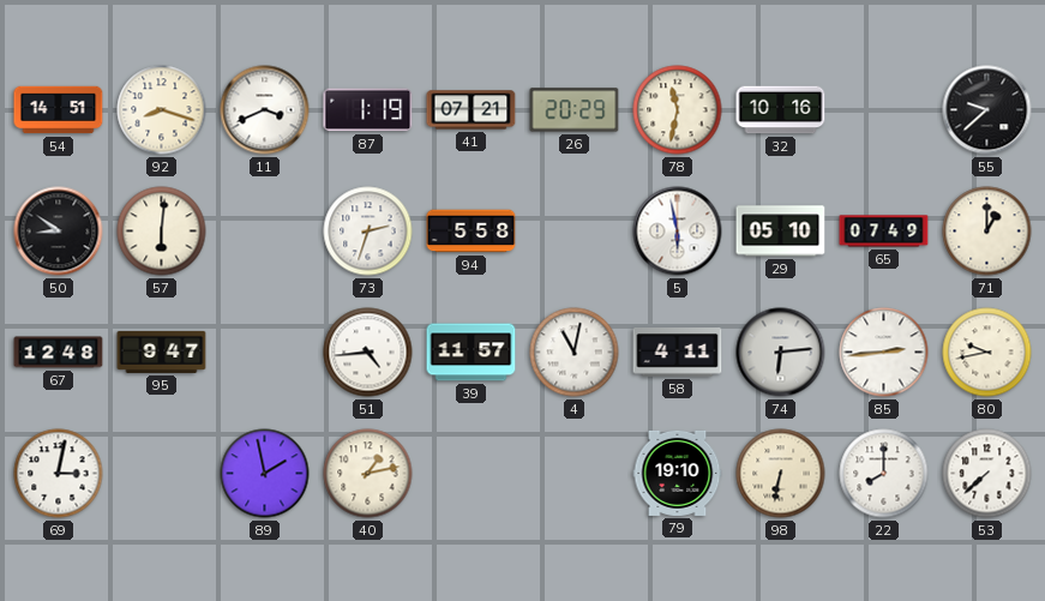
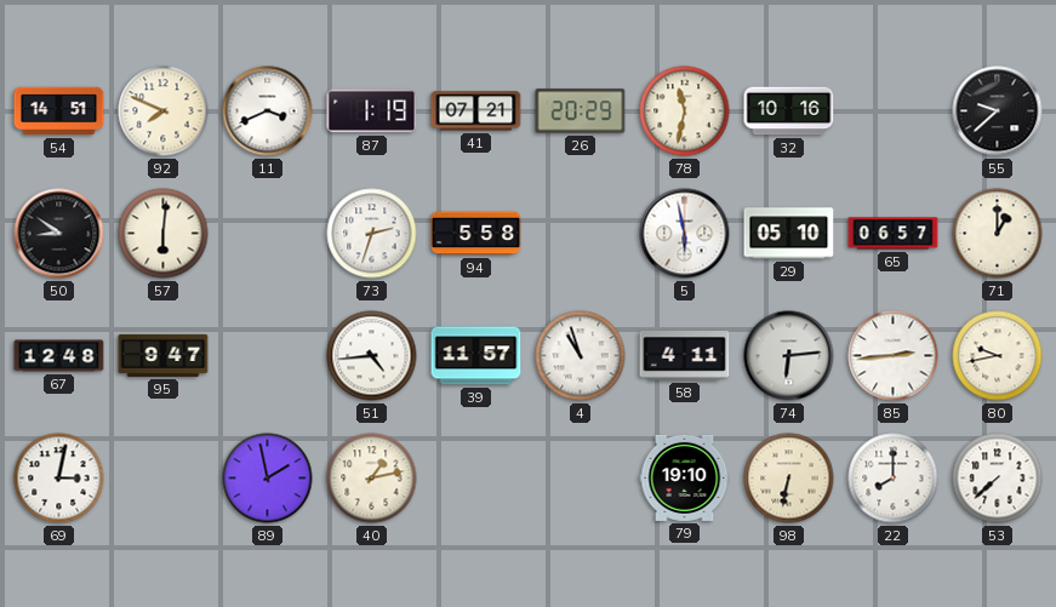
92: 8:18 -> 7:49
65: 07:49 -> 06:57
4: 11:02 -> 10:57
